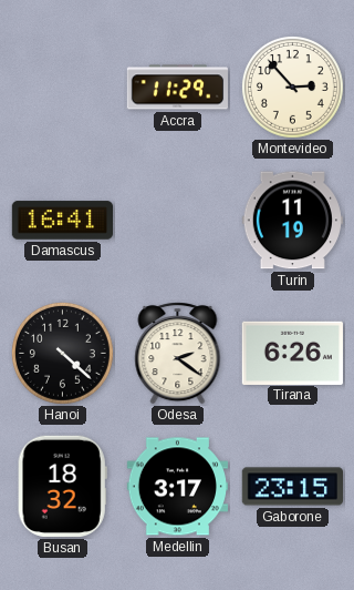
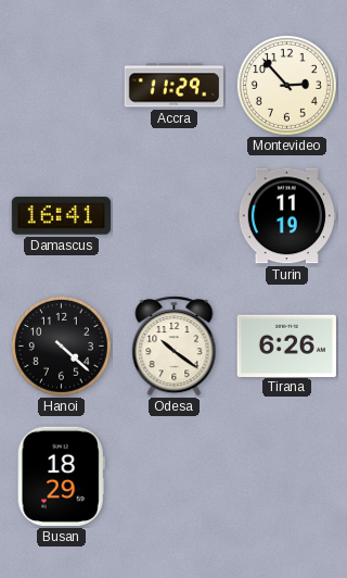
Odesa: 2:21 -> 10:21
Busan: 18:32 -> 18:29
Medellin: 3:17 -> none
Gaborone: 23:15 -> none
